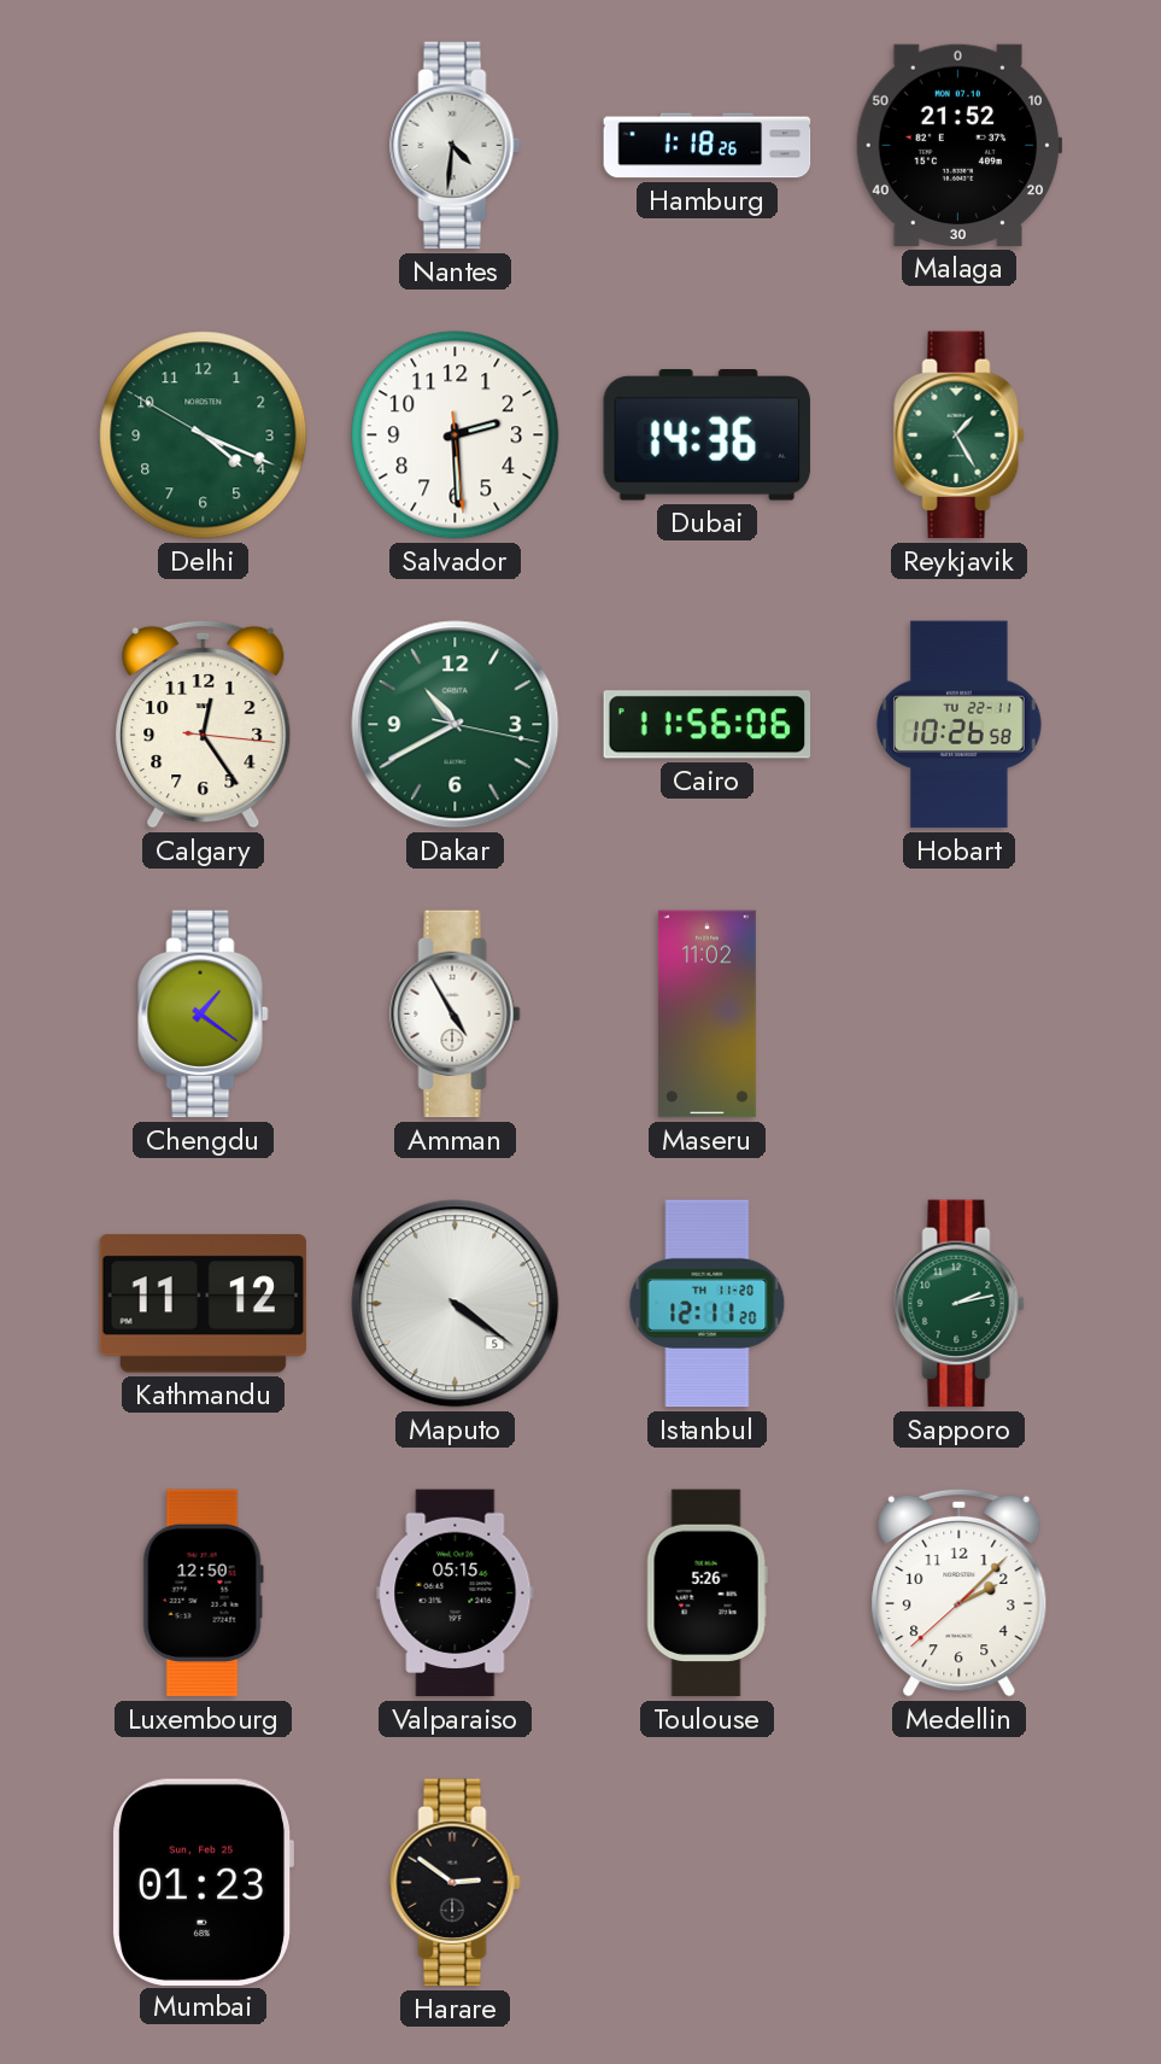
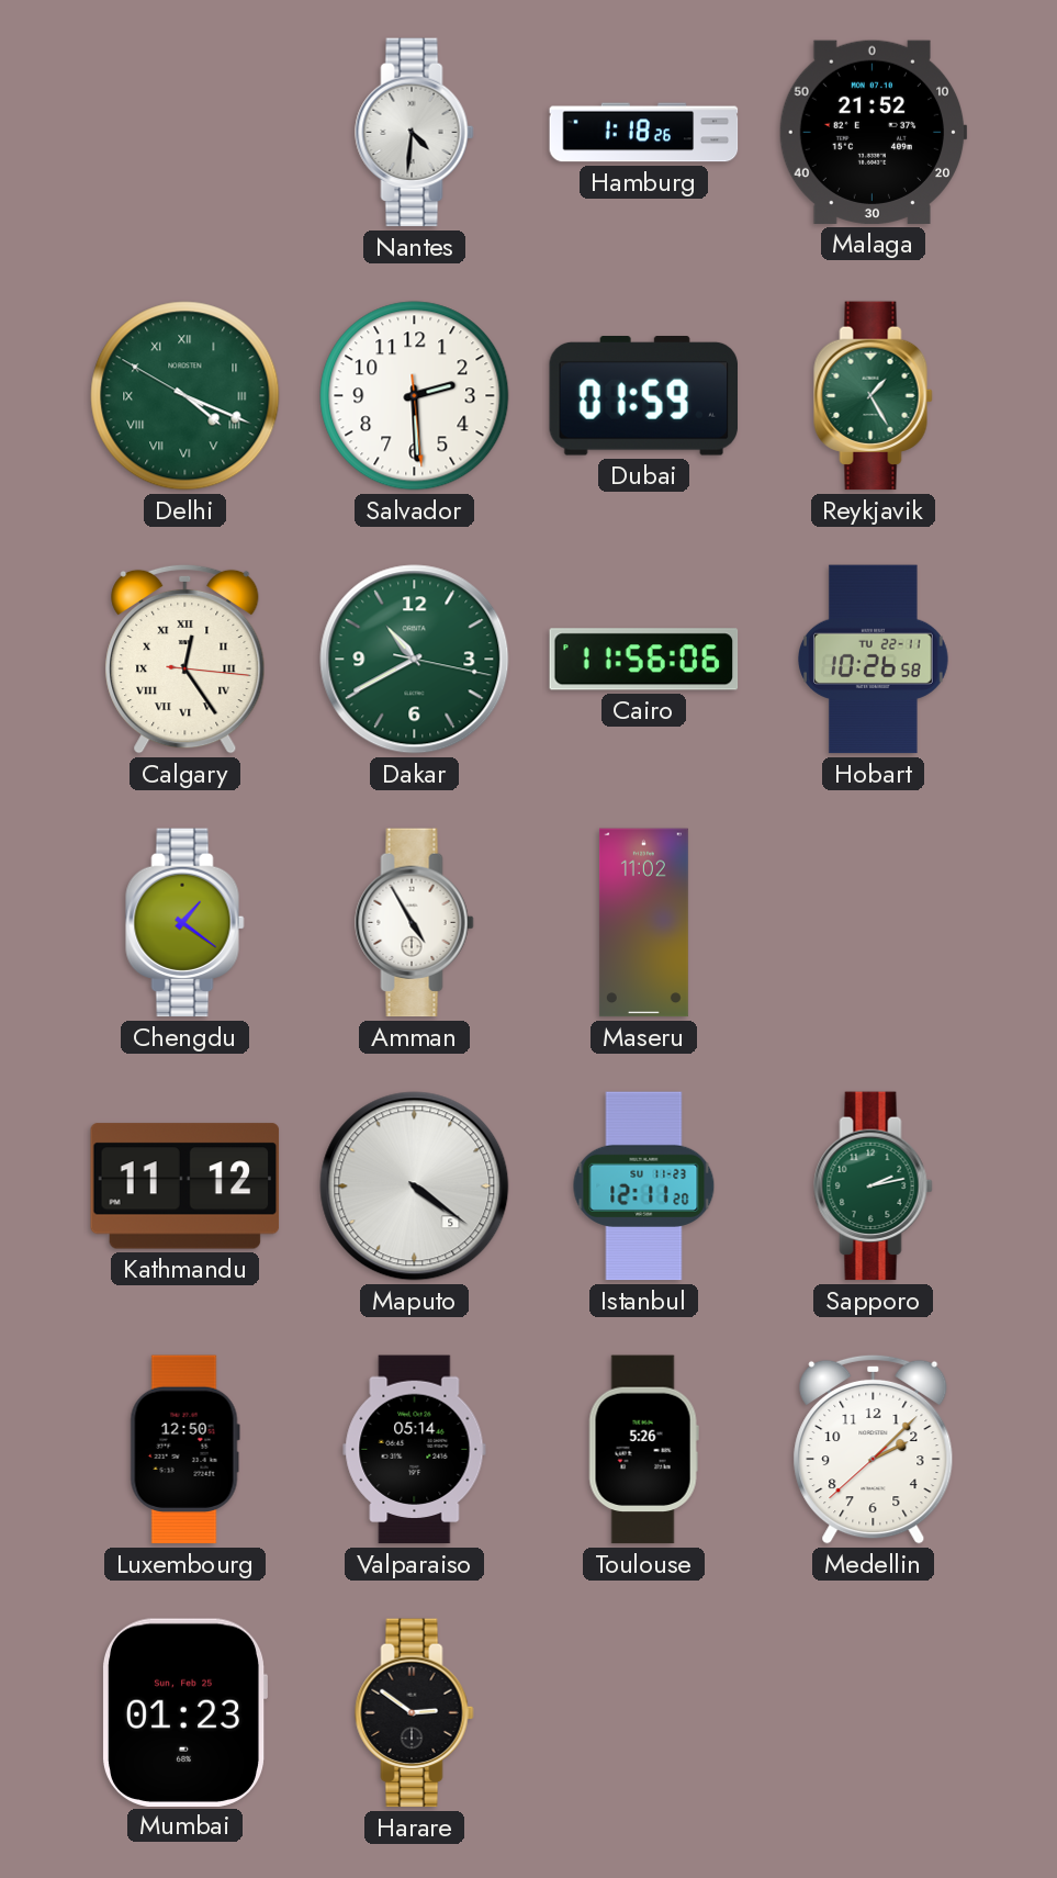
Delhi numerals: Arabic -> Roman
Dubai: 14:36 -> 01:59
Calgary numerals: Arabic -> Roman
Istanbul date: TH 11-20 -> SU 11-23
Valparaiso: 05:15 -> 05:14
